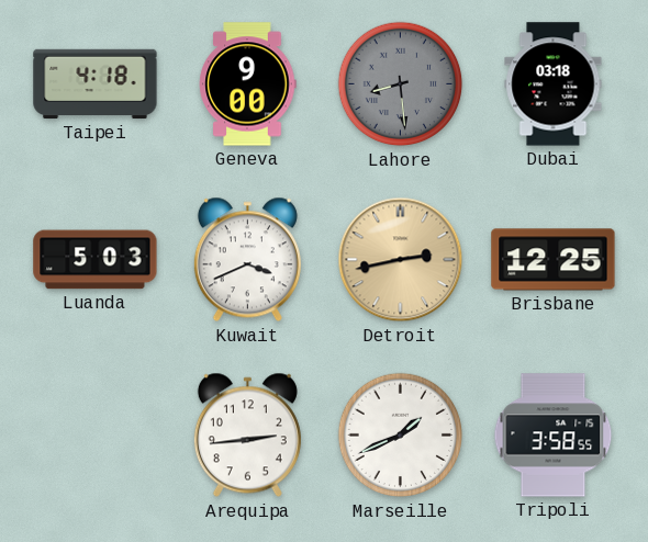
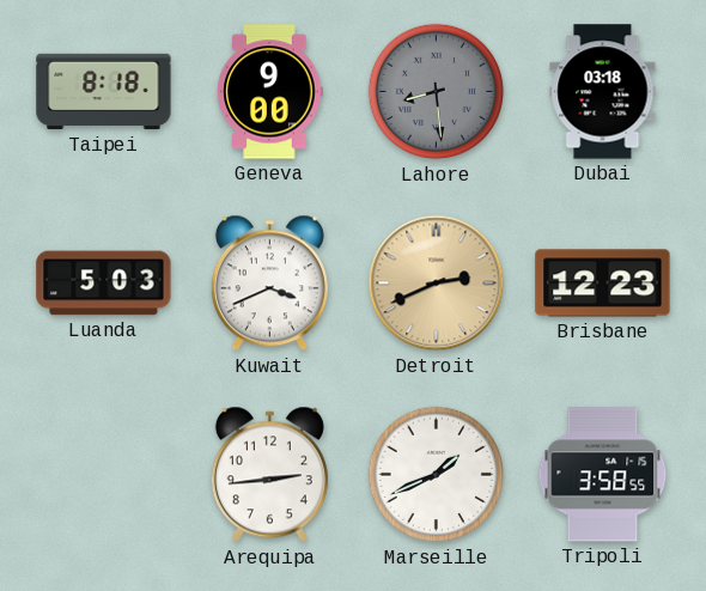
Taipei: 4:18 -> 8:18
Detroit: 2:43 -> 2:41
Brisbane: 12:25 -> 12:23
